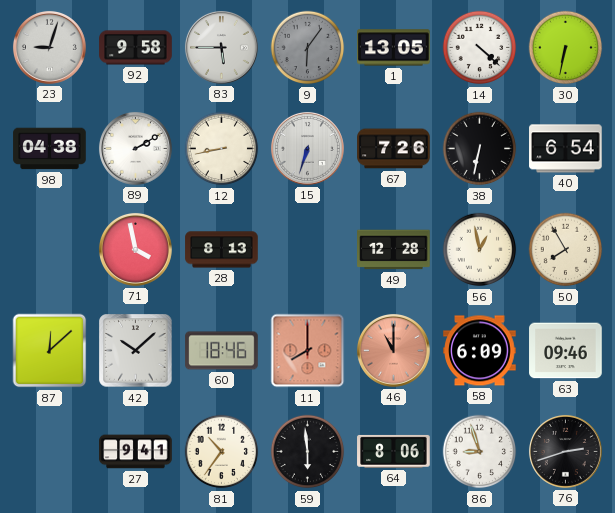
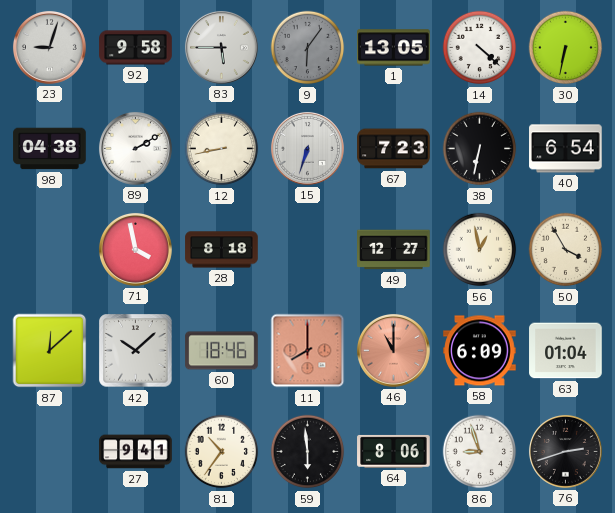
67: 7:26 -> 7:23
28: 8:13 -> 8:18
49: 12:28 -> 12:27
50: 7:55 -> 3:55
63: 09:46 -> 01:04
